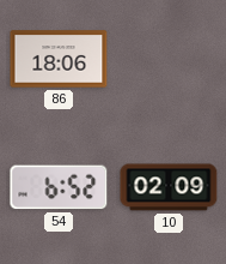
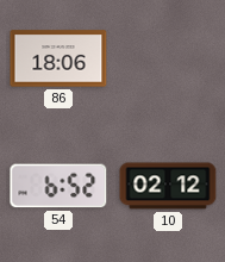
10: 02:09 -> 02:12
